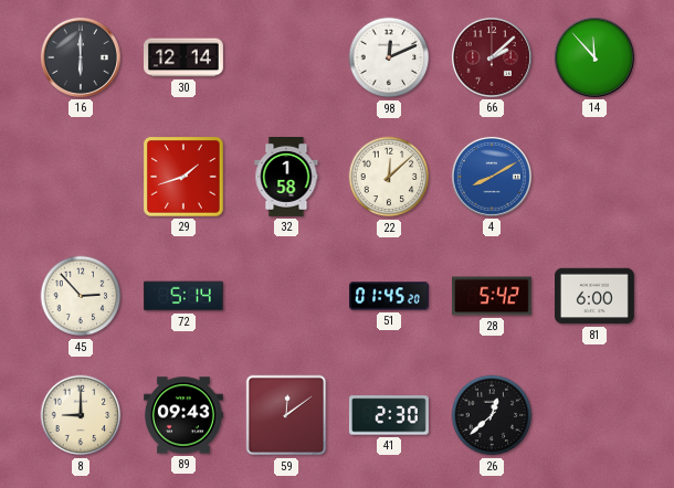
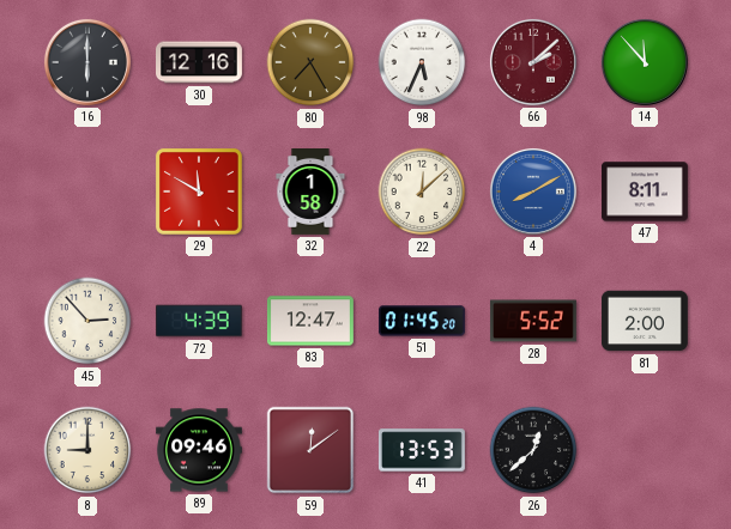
30: 12:14 -> 12:16
80: none -> 7:25
98: 12:11 -> 5:34
29: 1:42 -> 11:50
47: none -> 8:11
72: 5:14 -> 4:39
83: none -> 12:47
28: 5:42 -> 5:52
81: 6:00 -> 2:00
89: 09:43 -> 09:46
41: 2:30 -> 13:53
